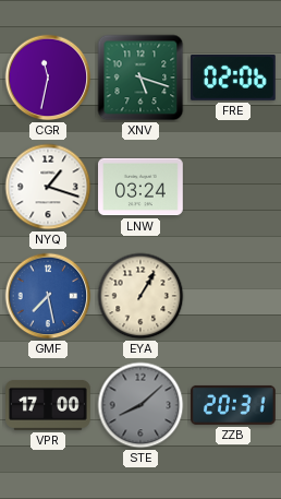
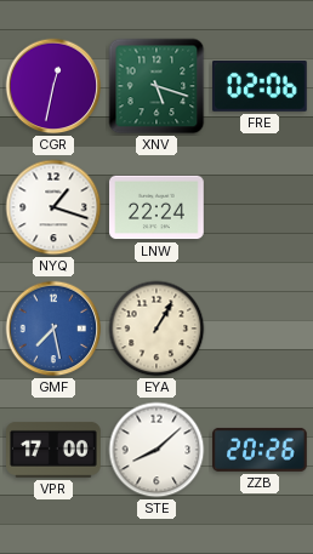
CGR: 11:32 -> 12:32
LNW: 03:24 -> 22:24
STE dial: grey -> white
ZZB: 20:31 -> 20:26
